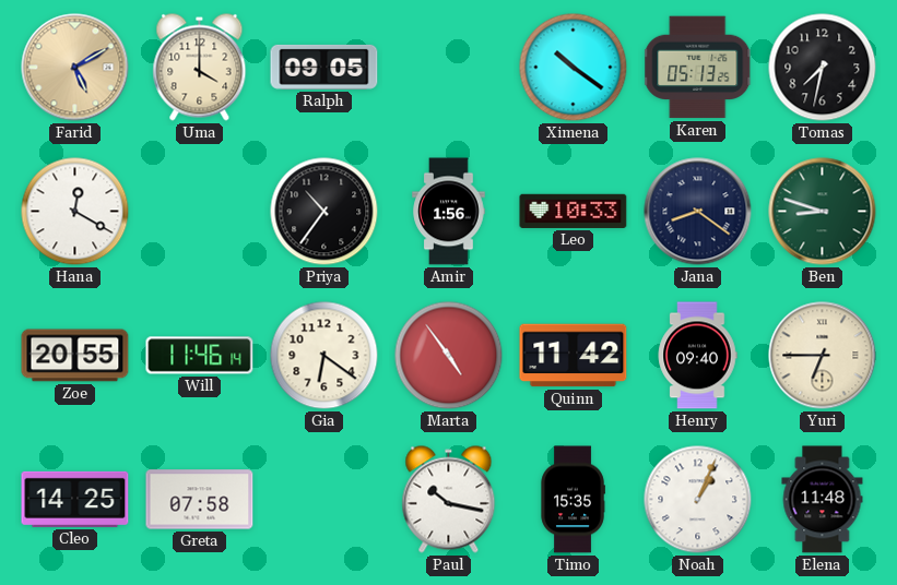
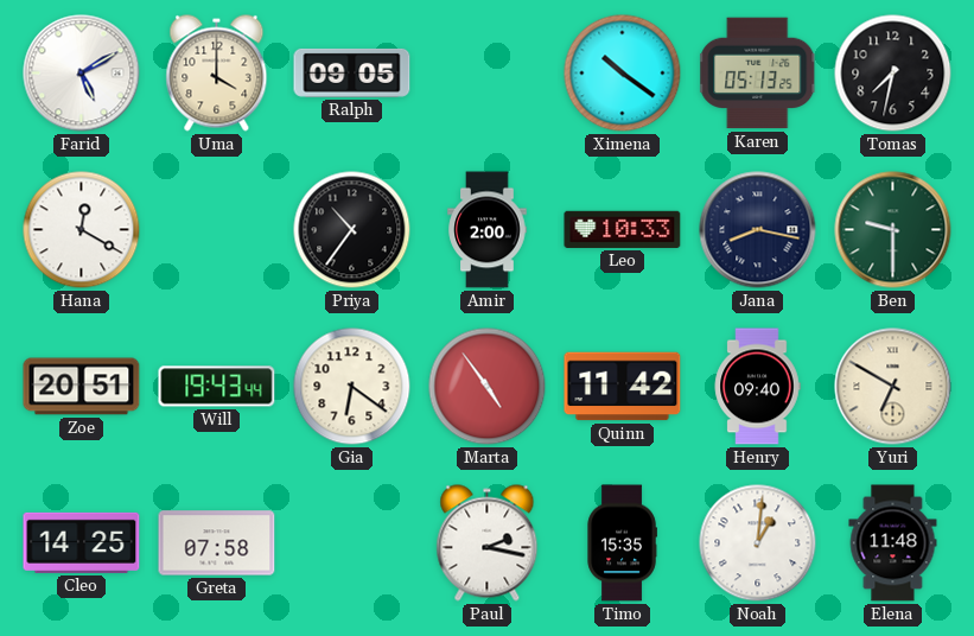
Farid dial: champagne -> white
Amir: 1:56 -> 2:00
Jana: 8:21 -> 8:17
Ben: 8:48 -> 9:30
Zoe: 20:55 -> 20:51
Will: 11:46 -> 19:43
Yuri: 6:45 -> 6:50
Paul: 10:17 -> 2:17
Noah: 1:04 -> 1:01
